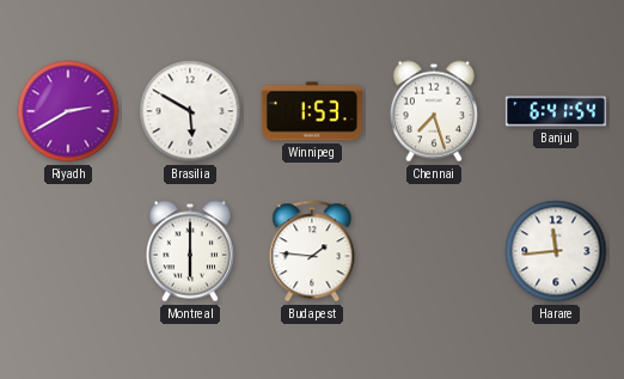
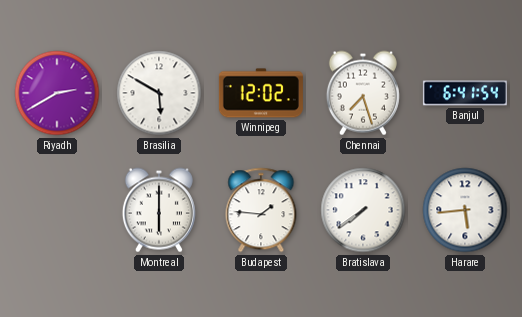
Winnipeg: 1:53 -> 12:02
Bratislava: none -> 7:39
Harare: 11:44 -> 5:44
